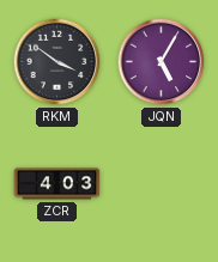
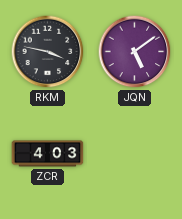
RKM: 3:51 -> 3:47
JQN: 5:05 -> 5:09
